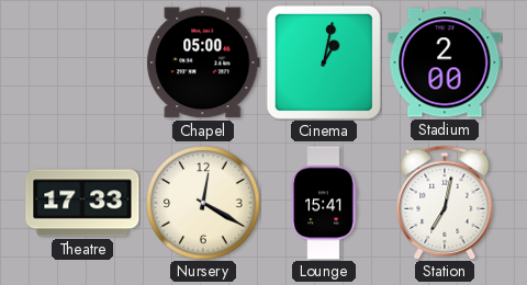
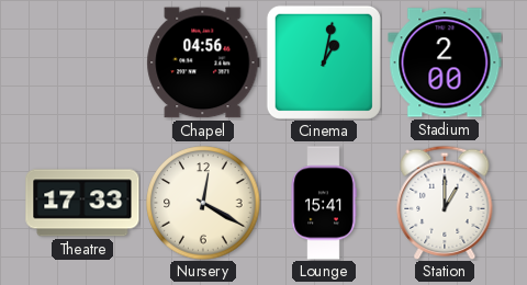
Chapel: 05:00 -> 04:56
Station: 7:02 -> 1:00
